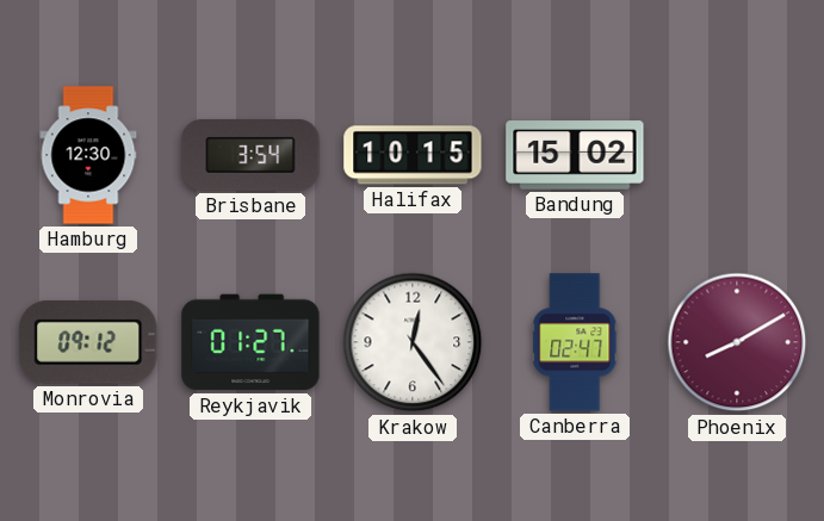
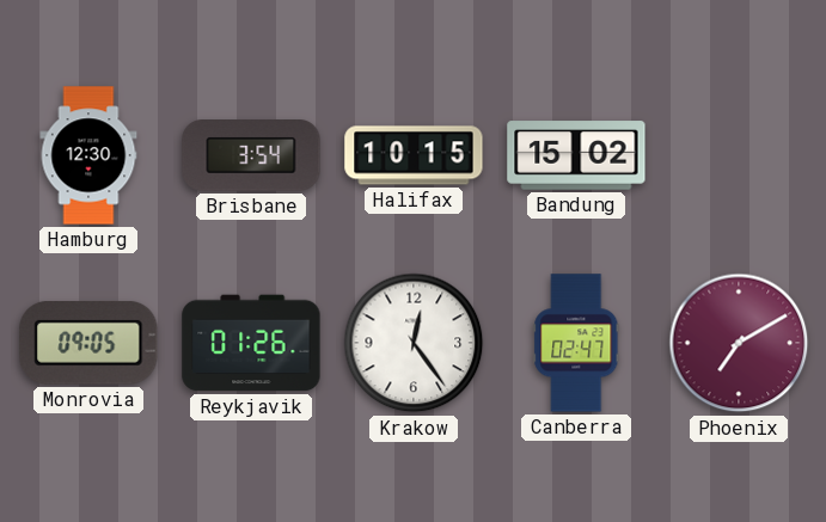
Monrovia: 09:12 -> 09:05
Reykjavik: 01:27 -> 01:26
Phoenix: 8:10 -> 7:10
